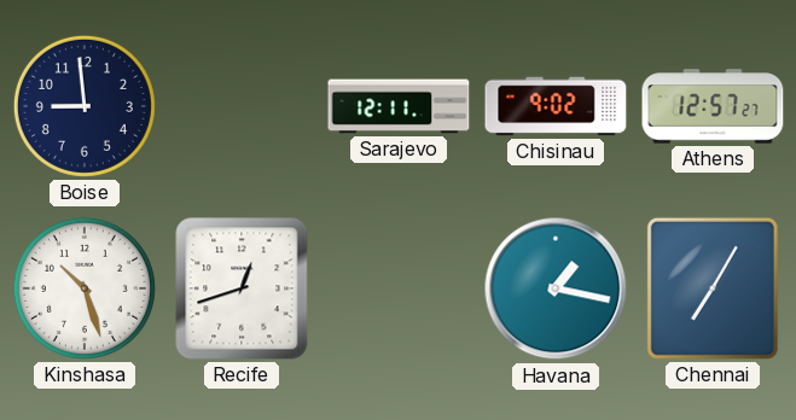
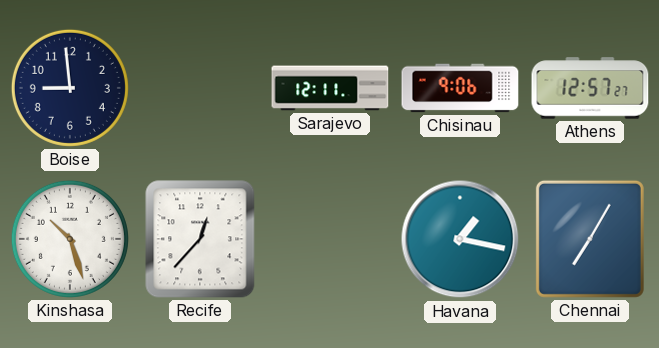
Chisinau: 9:02 -> 9:06
Recife: 12:42 -> 12:37
